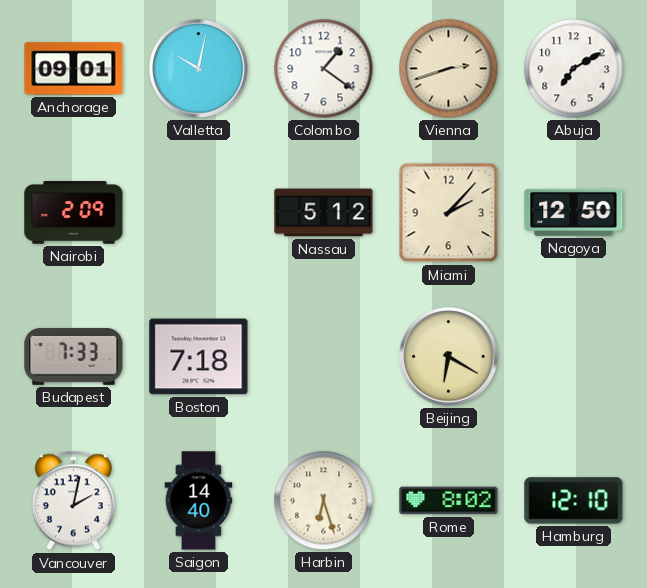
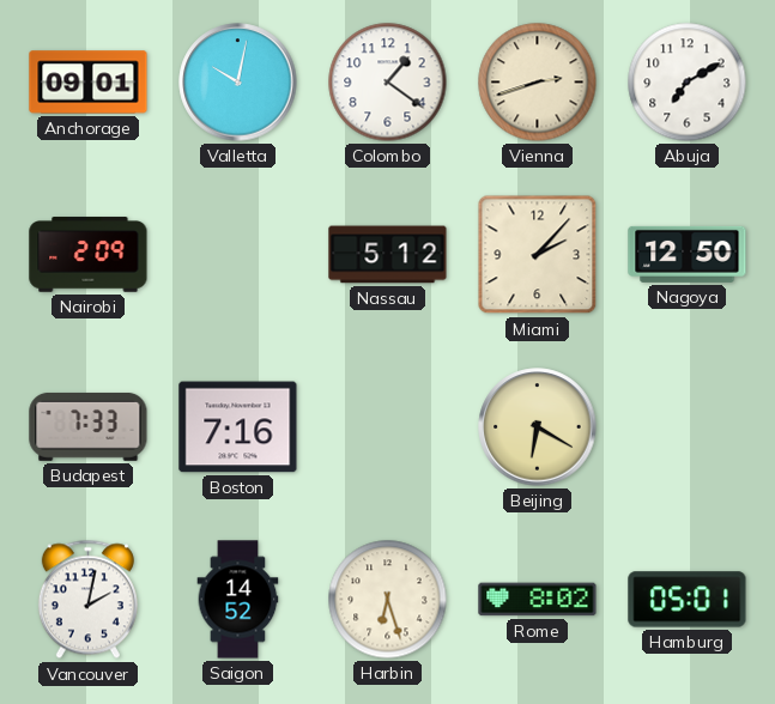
Boston: 7:18 -> 7:16
Saigon: 14:40 -> 14:52
Hamburg: 12:10 -> 05:01
